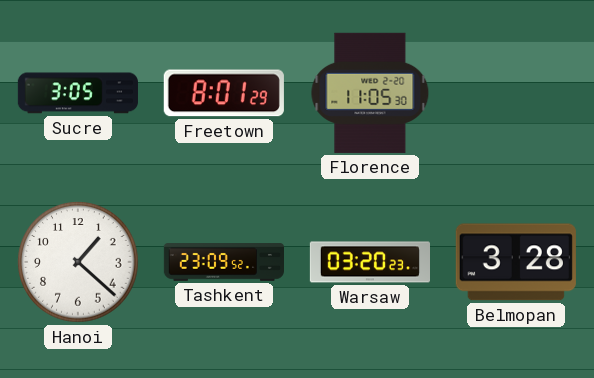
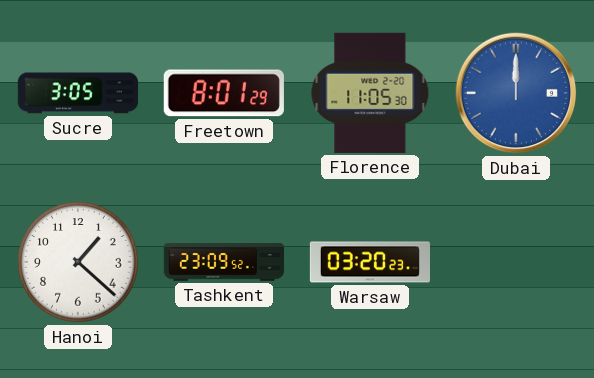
Dubai: none -> 12:00
Belmopan: 3:28 -> none
